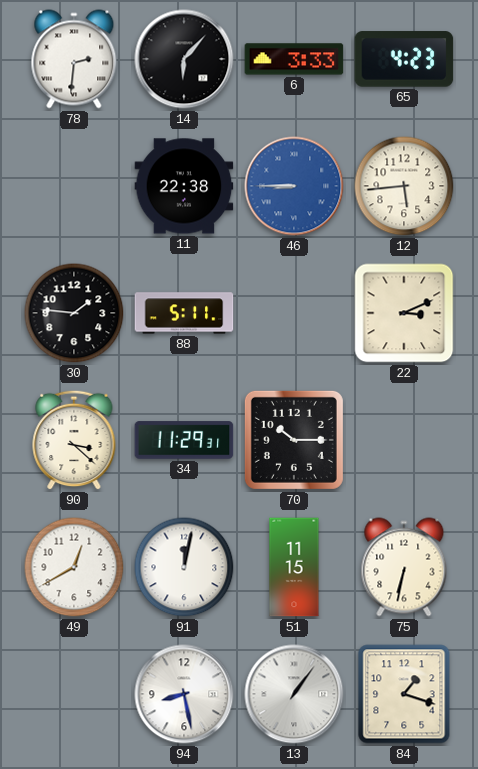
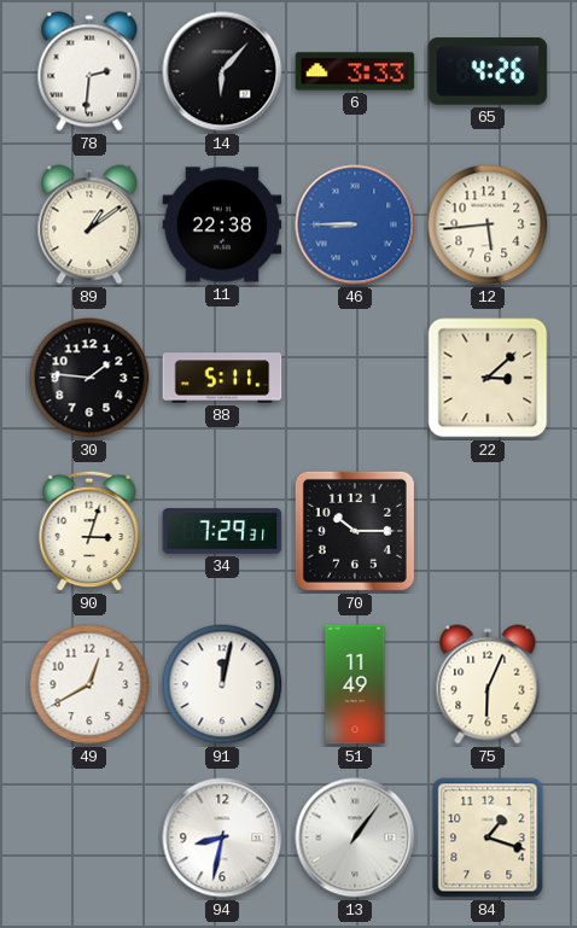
65: 4:23 -> 4:26
89: none -> 1:09
22: 3:11 -> 3:08
90: 3:22 -> 3:03
34: 11:29 -> 7:29
51: 11:15 -> 11:49
75: 6:32 -> 6:04
94: 8:28 -> 8:32
